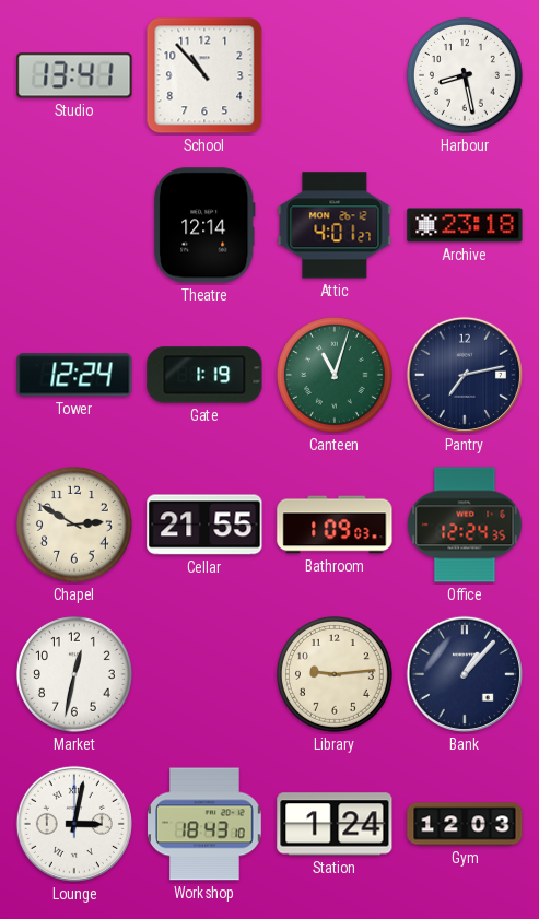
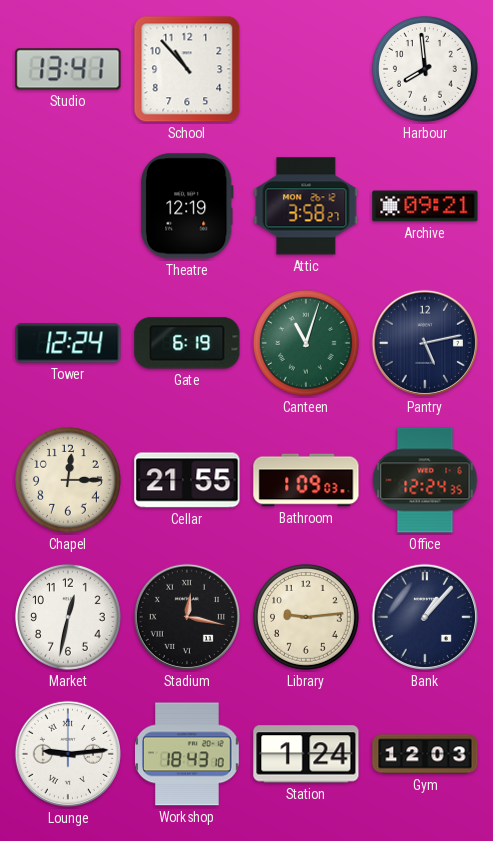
Harbour: 8:28 -> 7:59
Theatre: 12:14 -> 12:19
Attic: 4:01 -> 3:58
Archive: 23:18 -> 09:21
Gate: 1:19 -> 6:19
Pantry: 7:13 -> 5:13
Chapel: 2:50 -> 12:15
Stadium: none -> 12:17
Lounge: 3:02 -> 9:14
